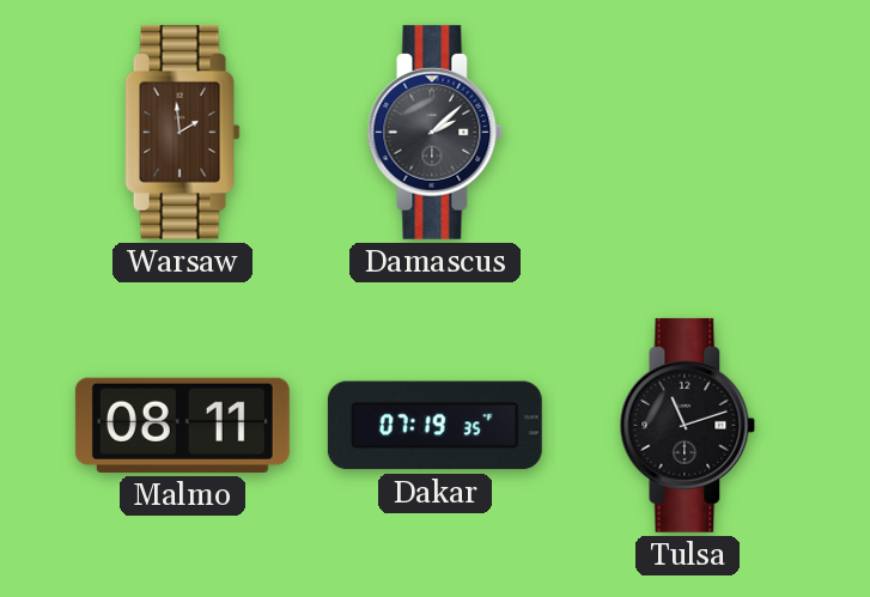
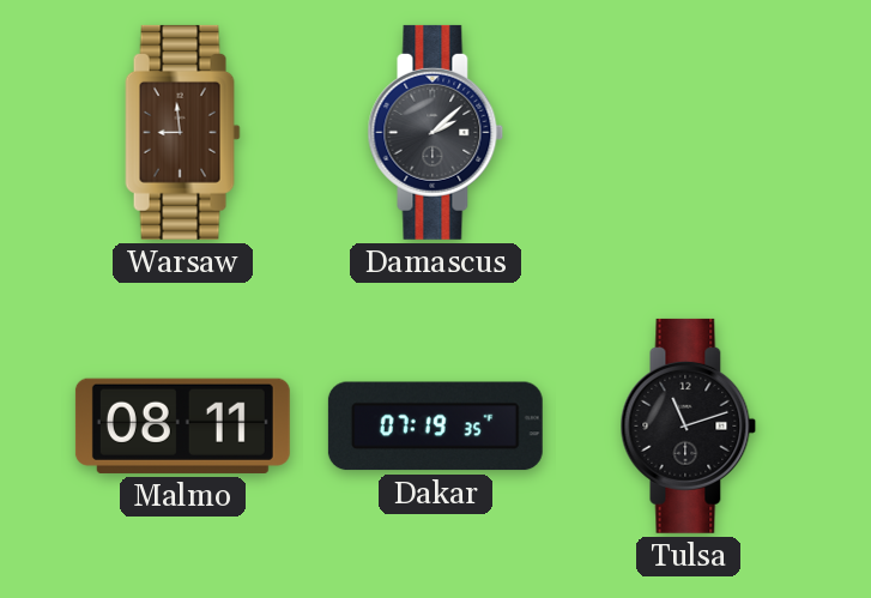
Warsaw: 1:59 -> 8:59
